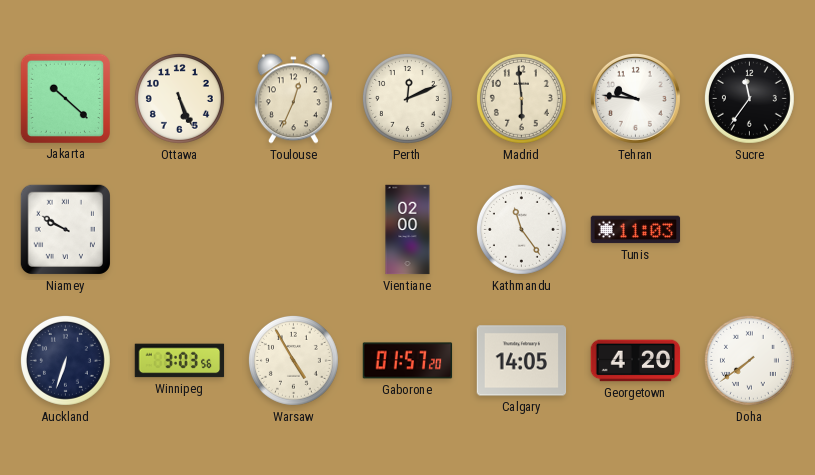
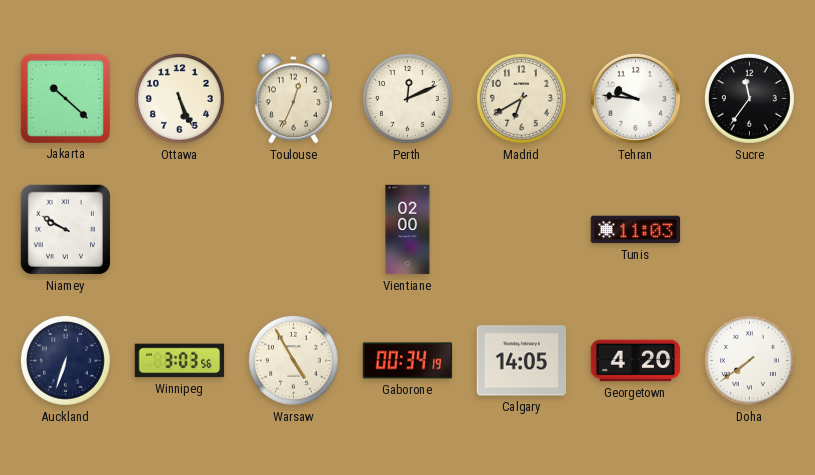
Madrid: 5:59 -> 6:40
Kathmandu: 11:24 -> none
Gaborone: 01:57 -> 00:34
